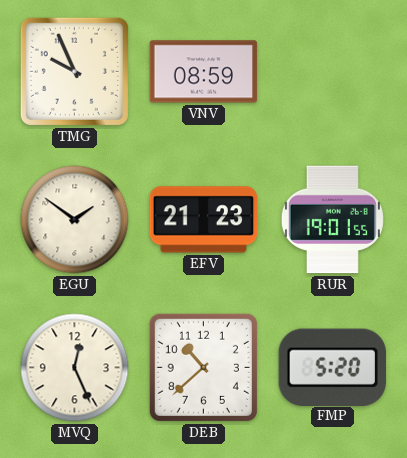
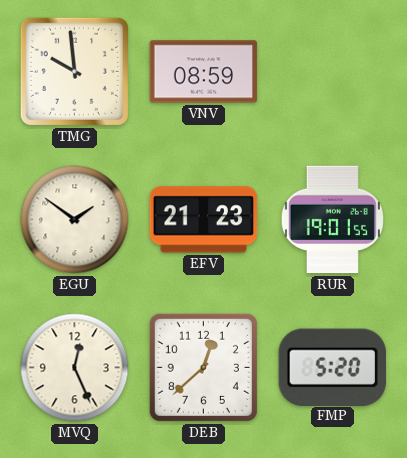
TMG: 9:56 -> 9:59
DEB: 10:38 -> 12:38
